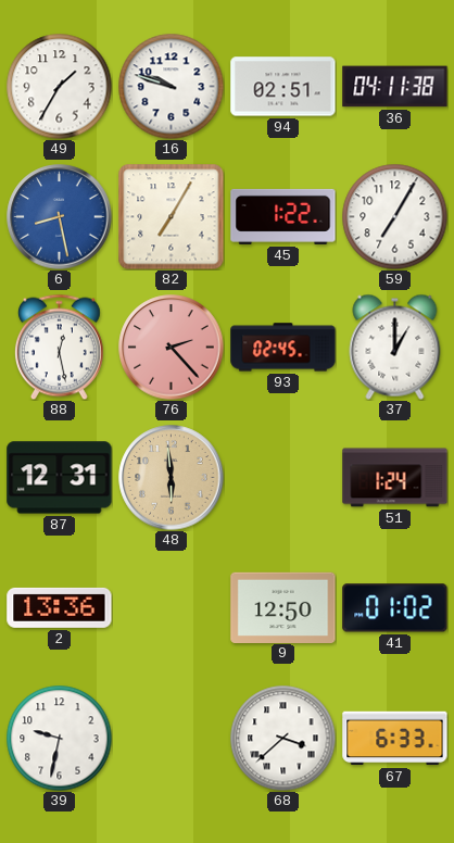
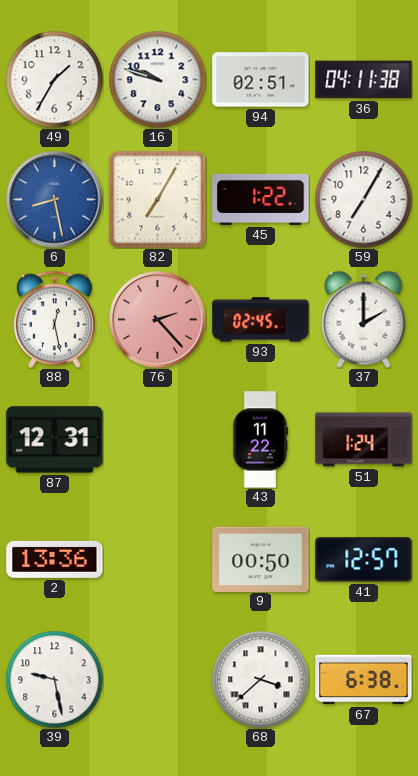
37: 1:00 -> 2:00
48: 5:59 -> none
43: none -> 11:22
9: 12:50 -> 00:50
41: 01:02 -> 12:57
39: 9:32 -> 9:28
67: 6:33 -> 6:38
